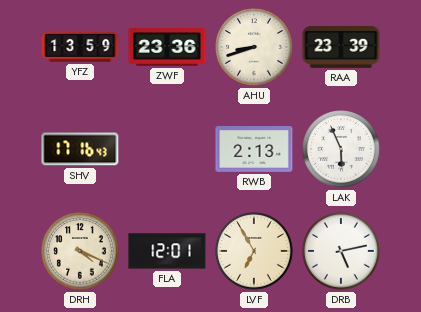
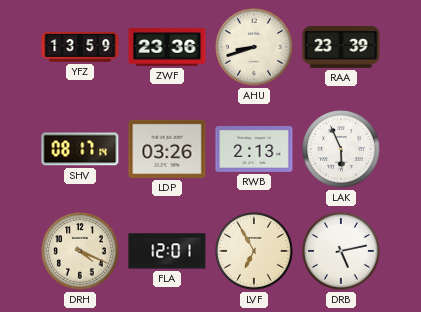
SHV: 17:16 -> 08:17
LDP: none -> 03:26
